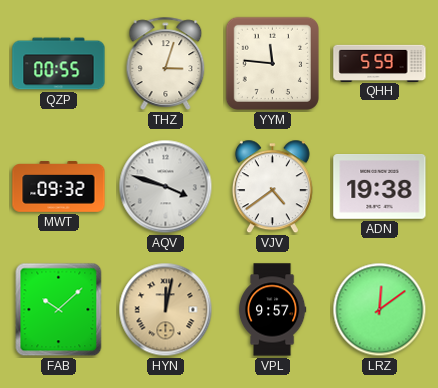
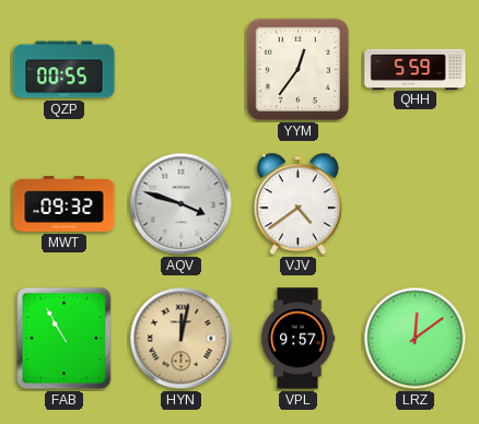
THZ: 3:03 -> none
YYM: 11:46 -> 12:36
ADN: 19:38 -> none
FAB: 10:08 -> 10:55
